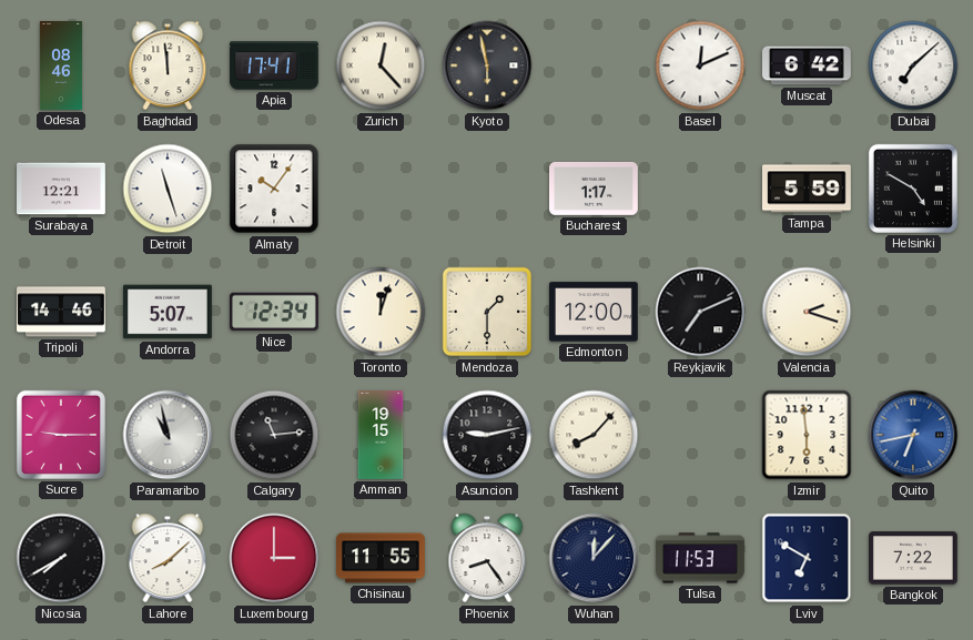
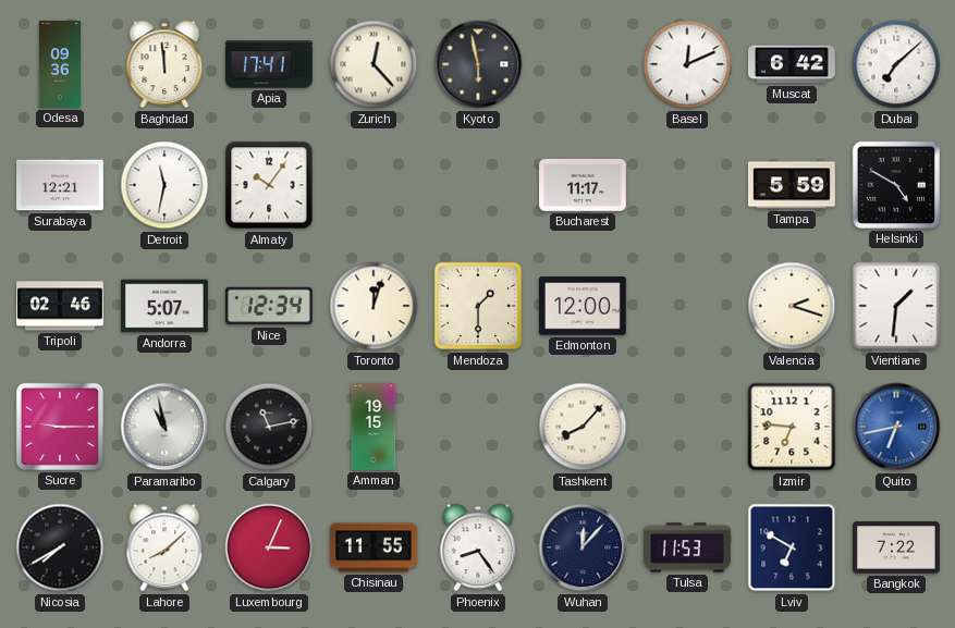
Odesa: 08:46 -> 09:36
Detroit: 11:27 -> 11:32
Bucharest: 1:17 -> 11:17
Tripoli: 14:46 -> 02:46
Reykjavik: 7:11 -> none
Vientiane: none -> 1:31
Calgary: 11:14 -> 11:13
Asuncion: 9:13 -> none
Izmir: 5:59 -> 6:46
Luxembourg: 3:00 -> 3:04
